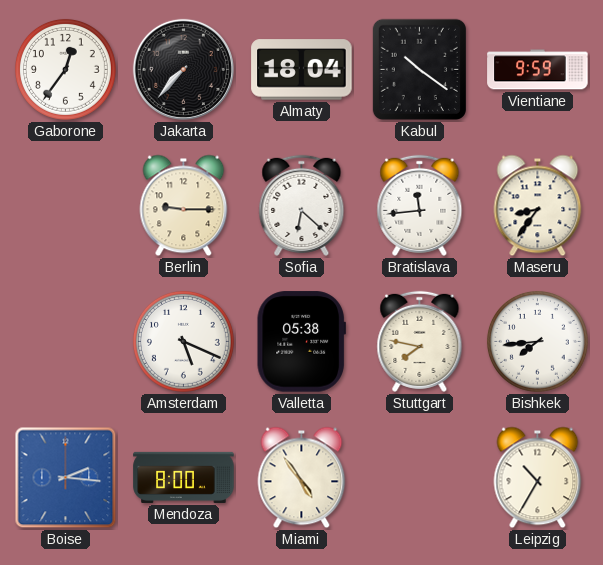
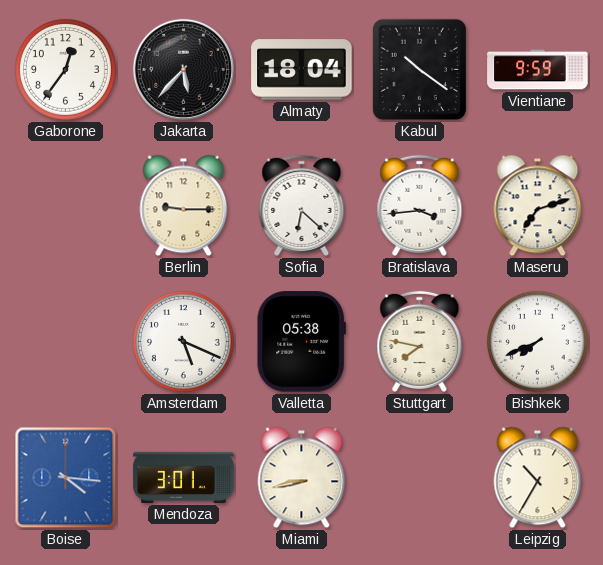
Jakarta: 7:37 -> 5:37
Bratislava: 11:44 -> 3:44
Maseru: 8:36 -> 7:12
Bishkek: 7:44 -> 7:41
Boise: 2:16 -> 4:16
Mendoza: 8:00 -> 3:01
Miami: 4:54 -> 8:43
